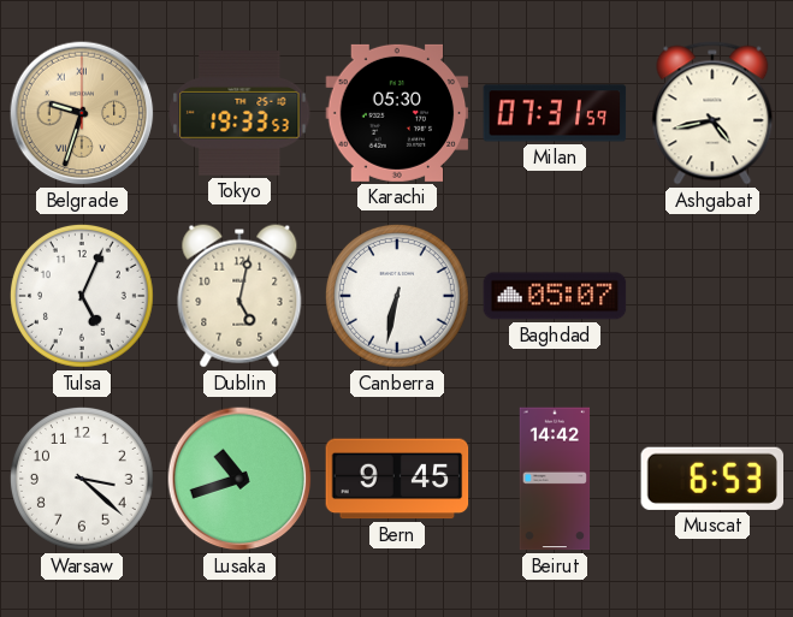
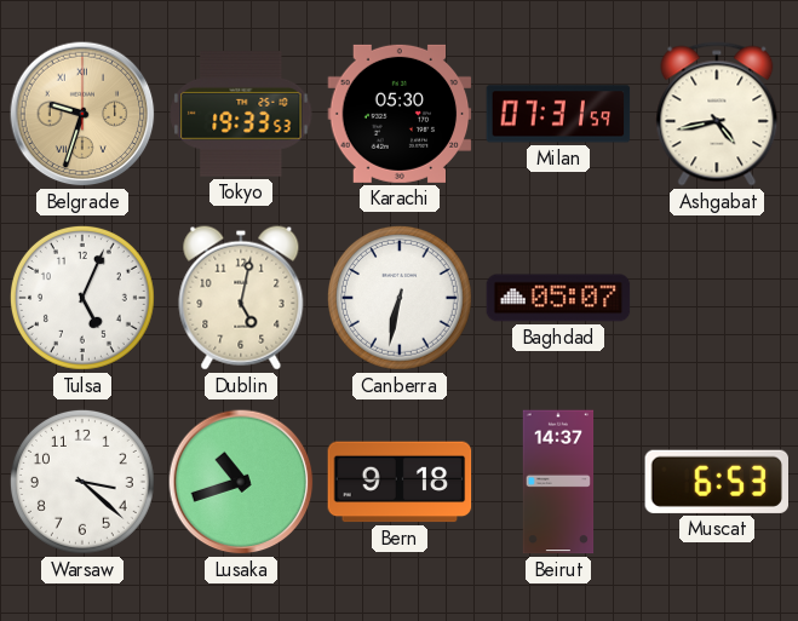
Bern: 9:45 -> 9:18
Beirut: 14:42 -> 14:37
